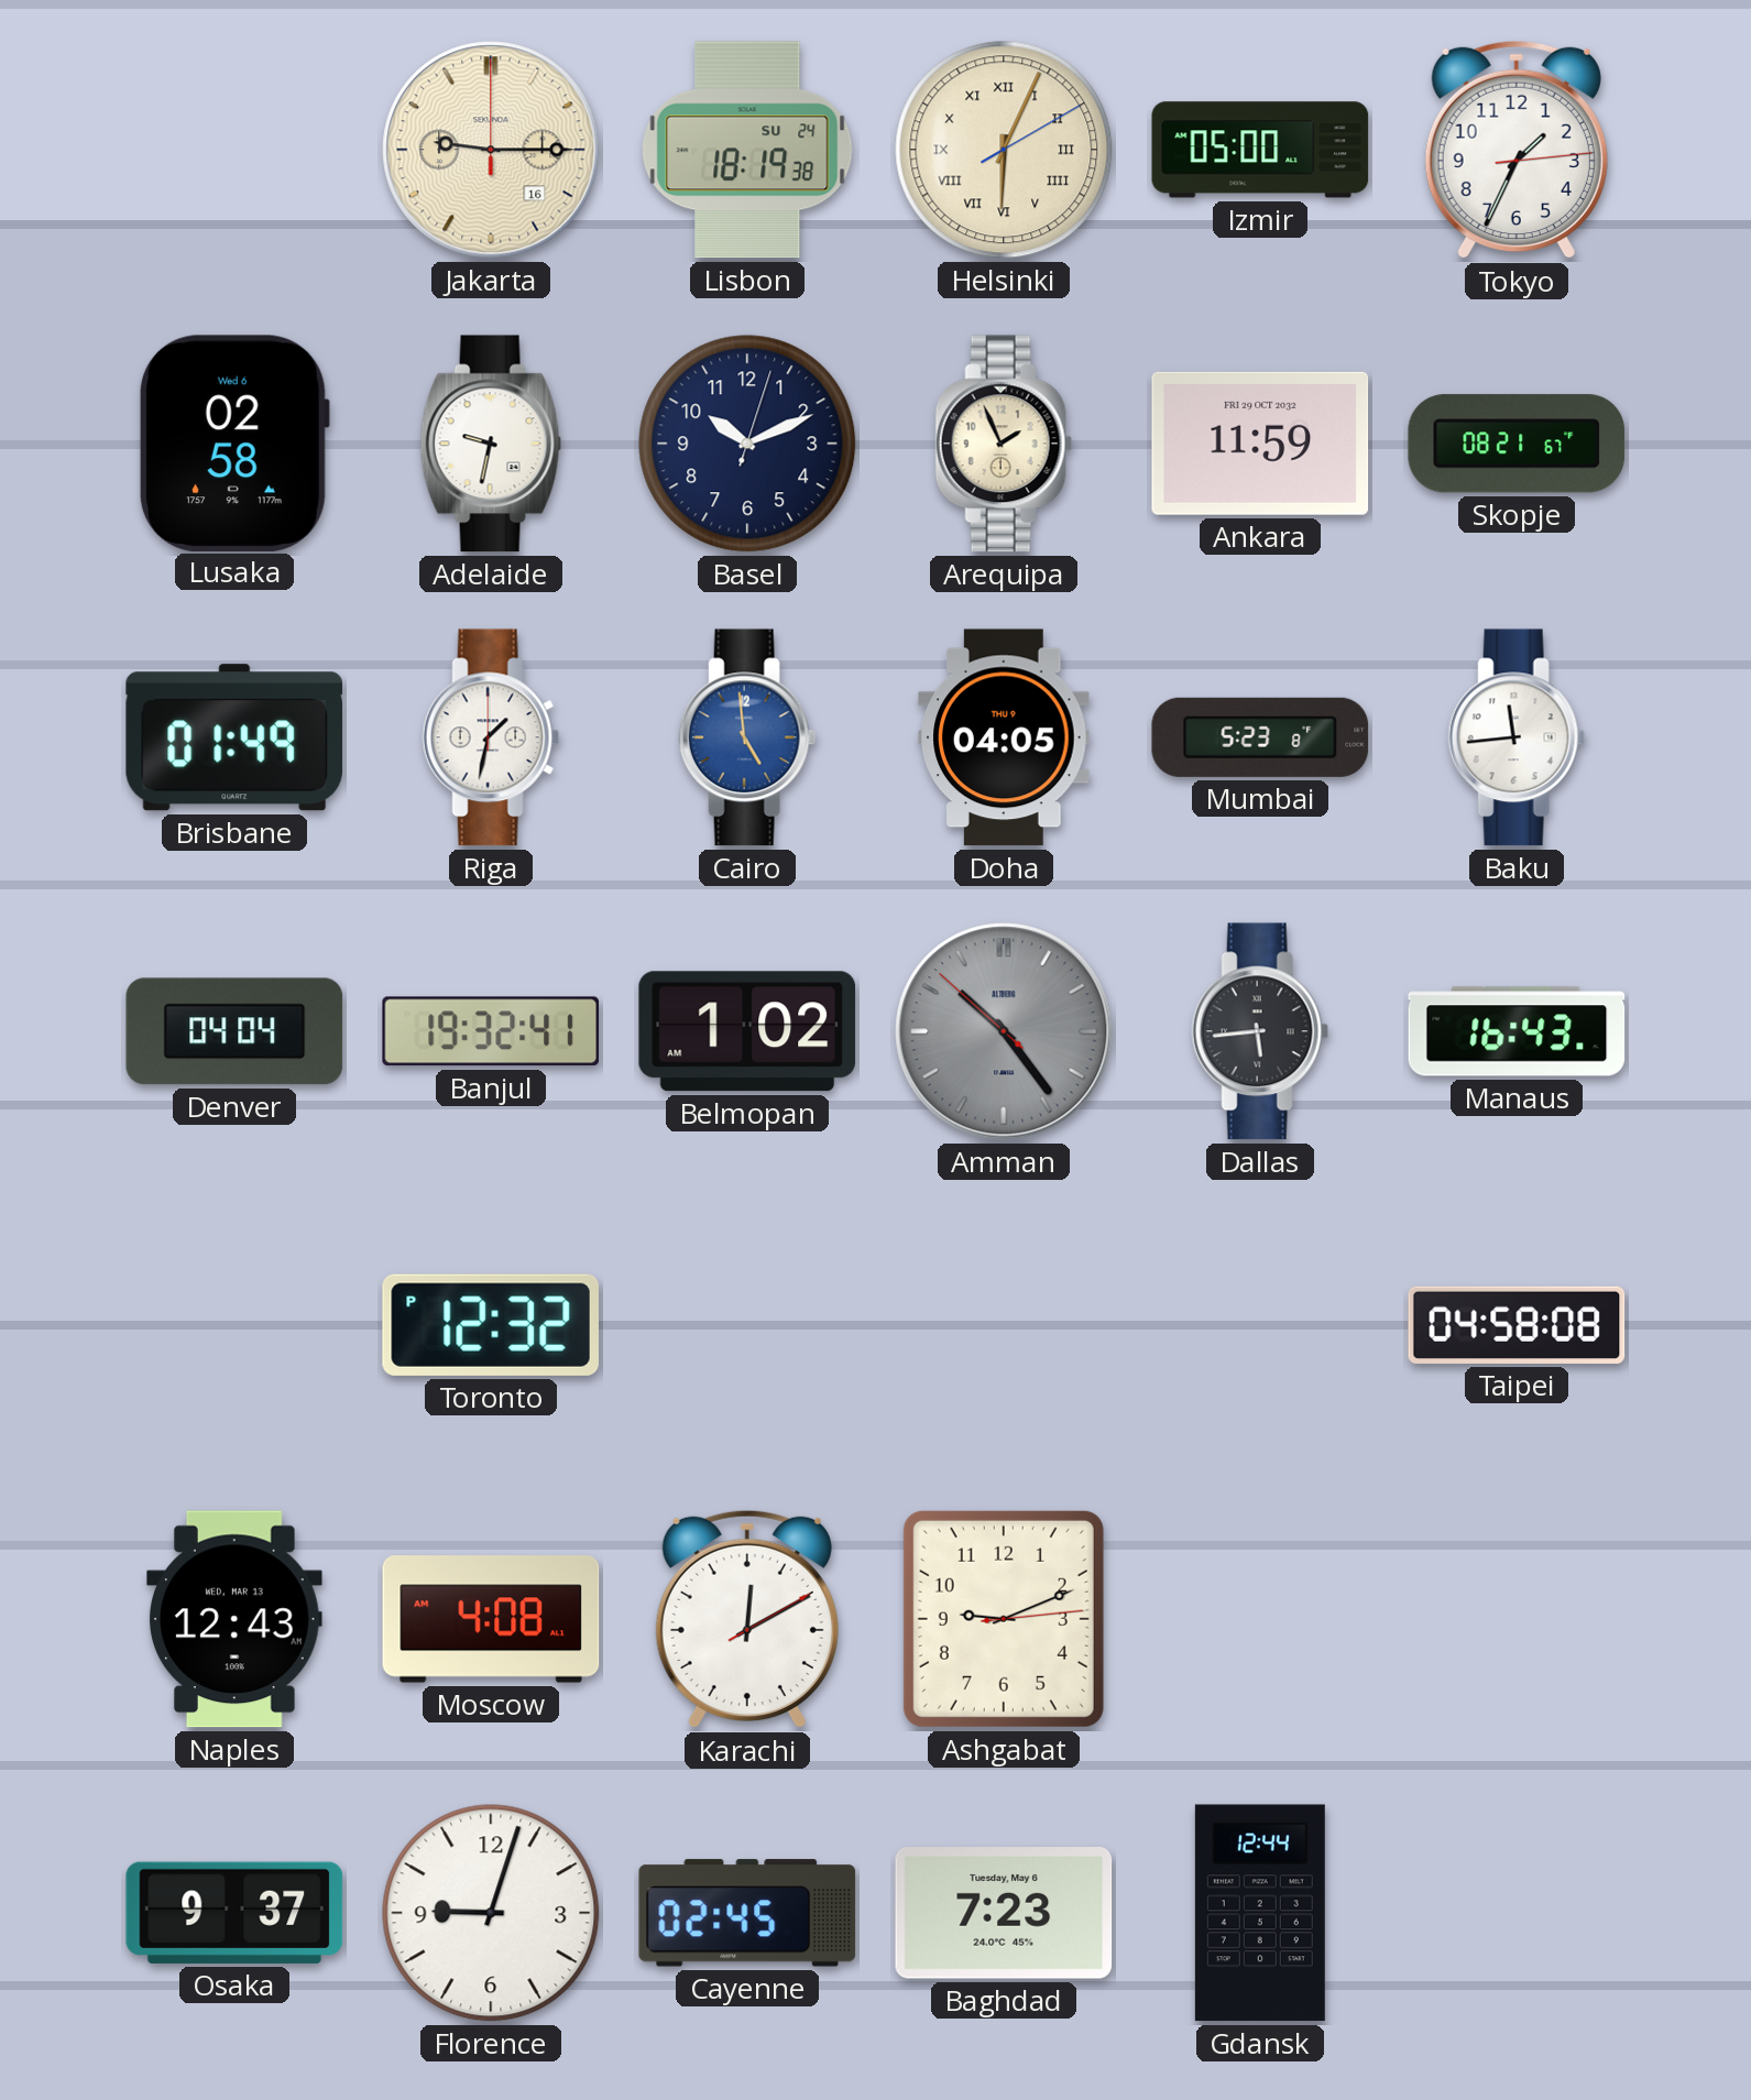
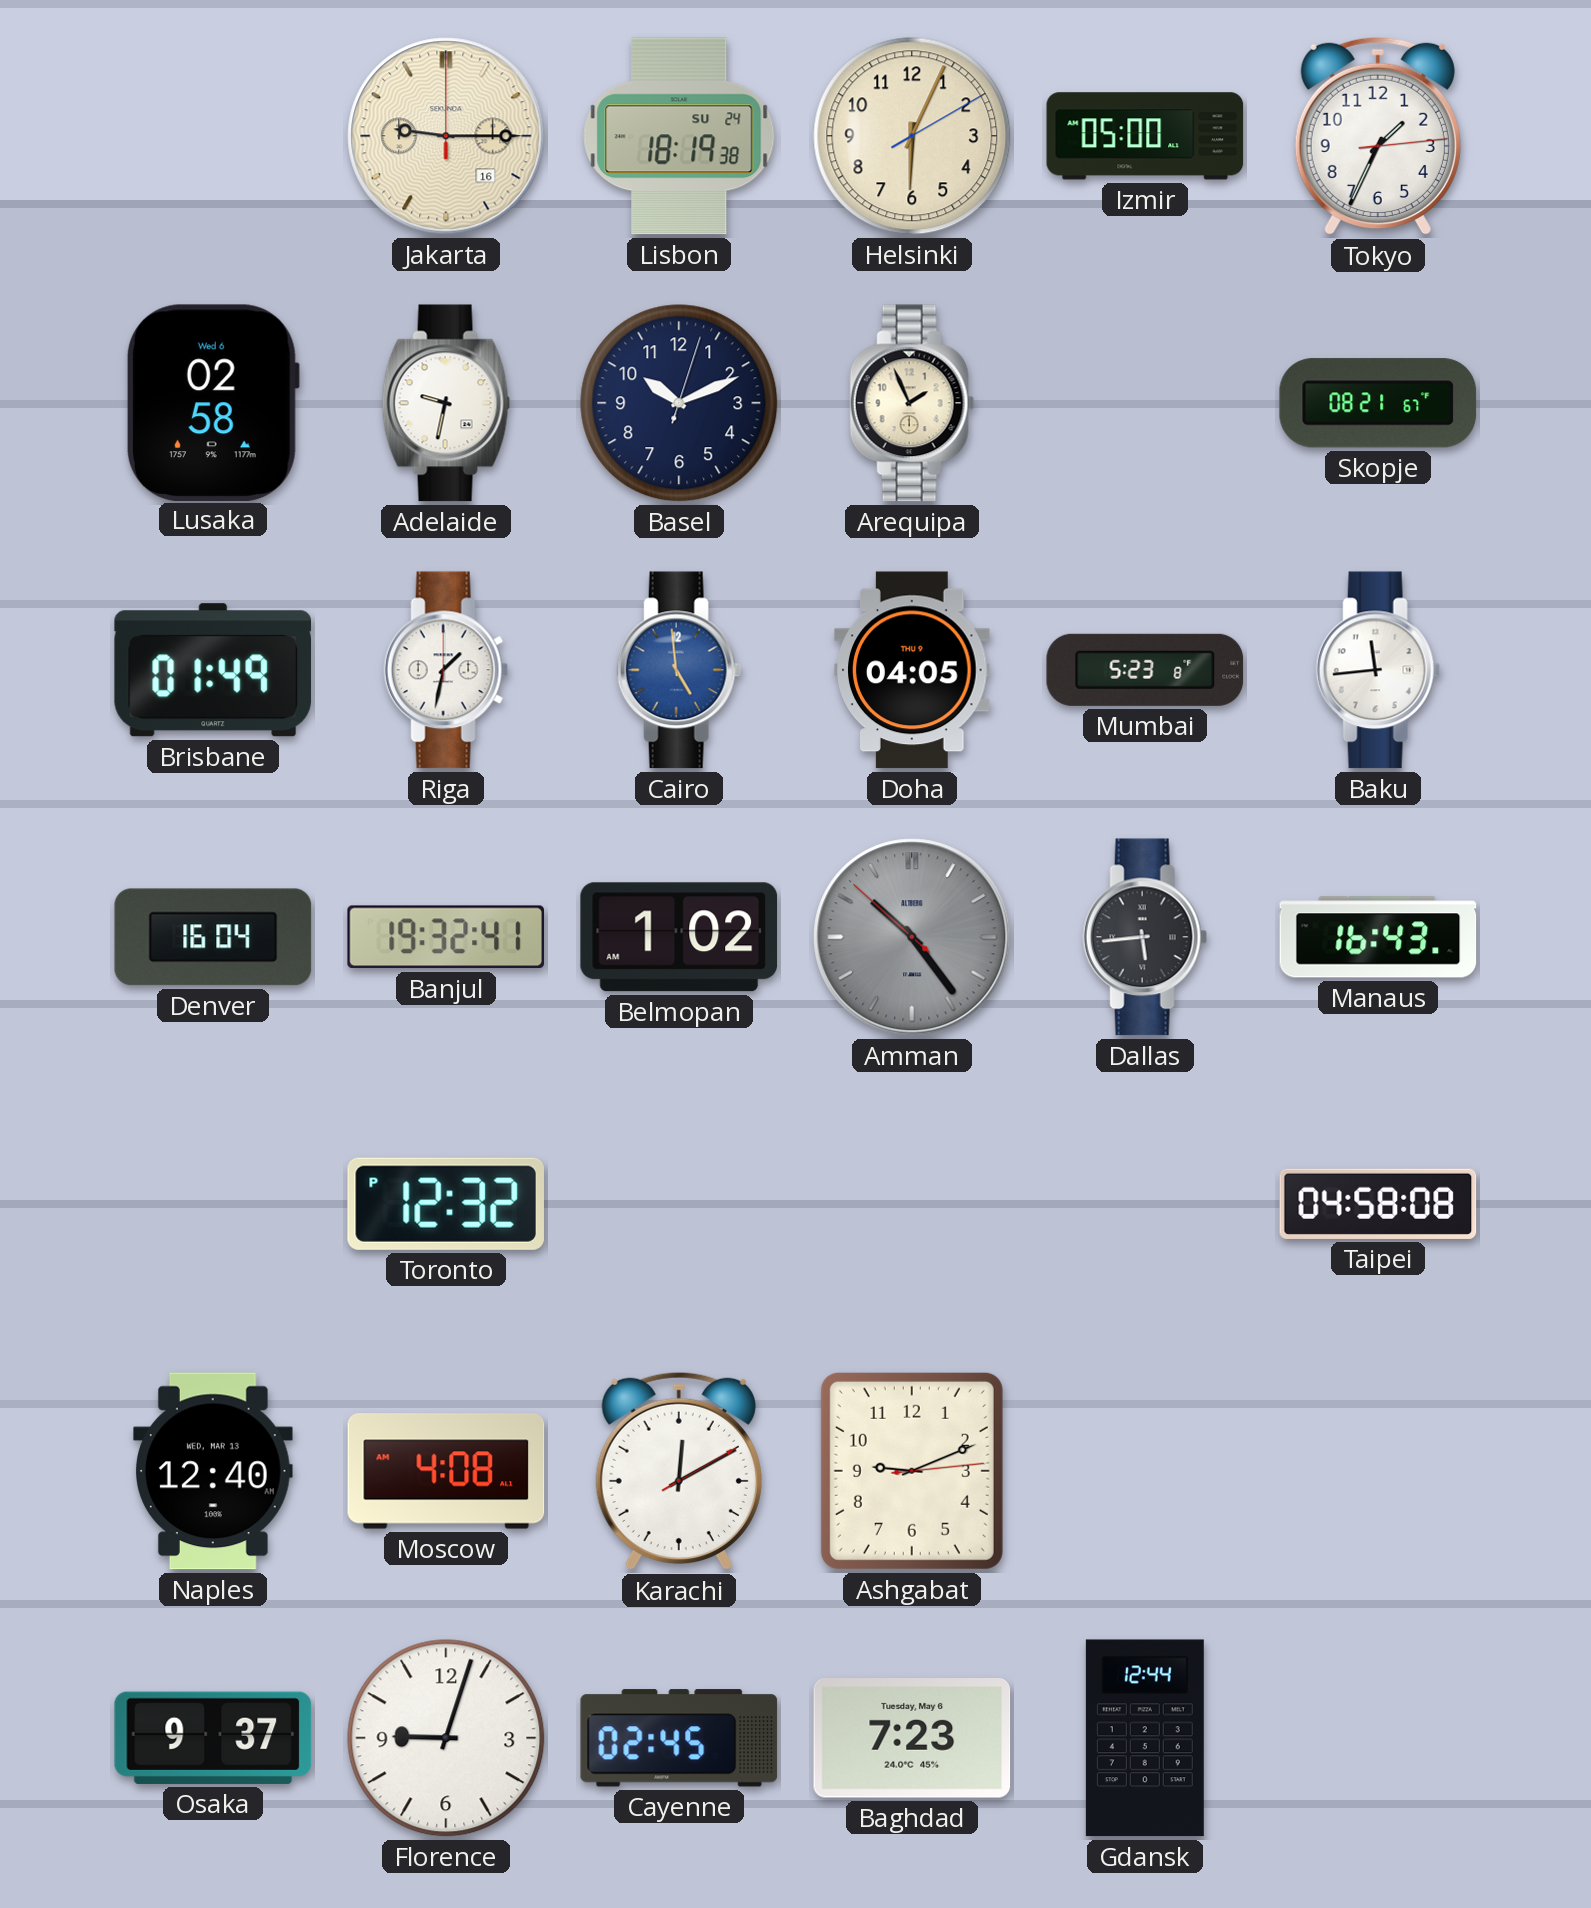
Helsinki numerals: Roman -> Arabic
Ankara: 11:59 -> none
Denver: 04:04 -> 16:04
Naples: 12:43 -> 12:40
